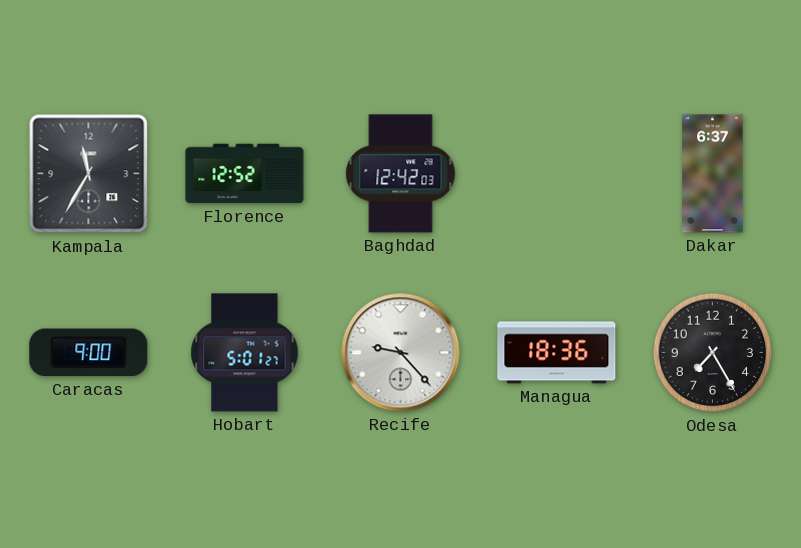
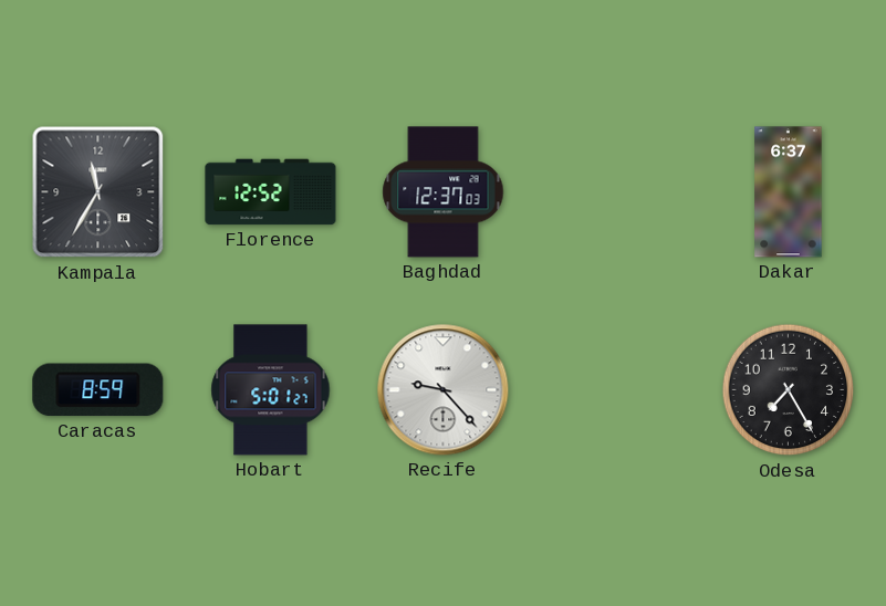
Baghdad: 12:42 -> 12:37
Caracas: 9:00 -> 8:59
Managua: 18:36 -> none
